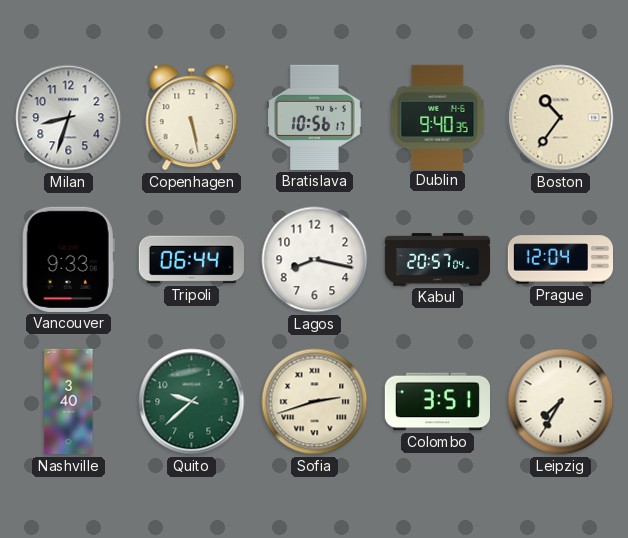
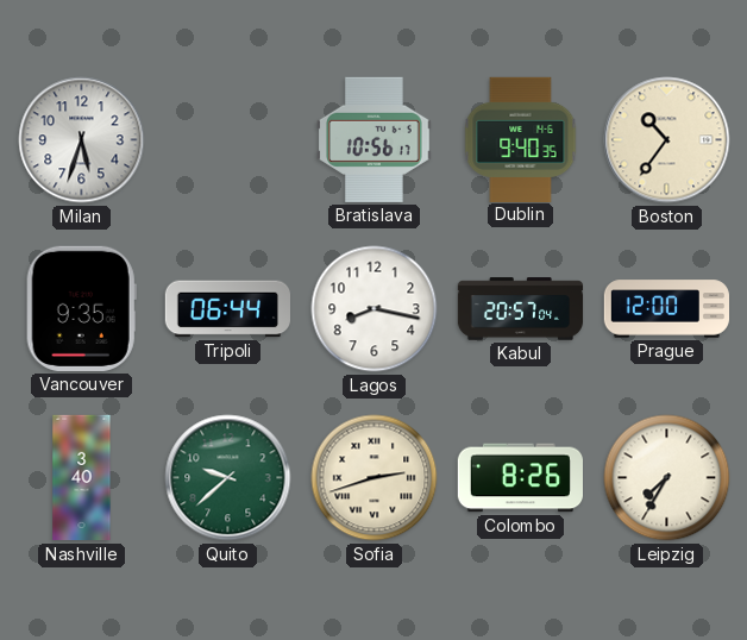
Milan: 8:33 -> 5:33
Copenhagen: 5:28 -> none
Vancouver: 9:33 -> 9:35
Prague: 12:04 -> 12:00
Colombo: 3:51 -> 8:26
